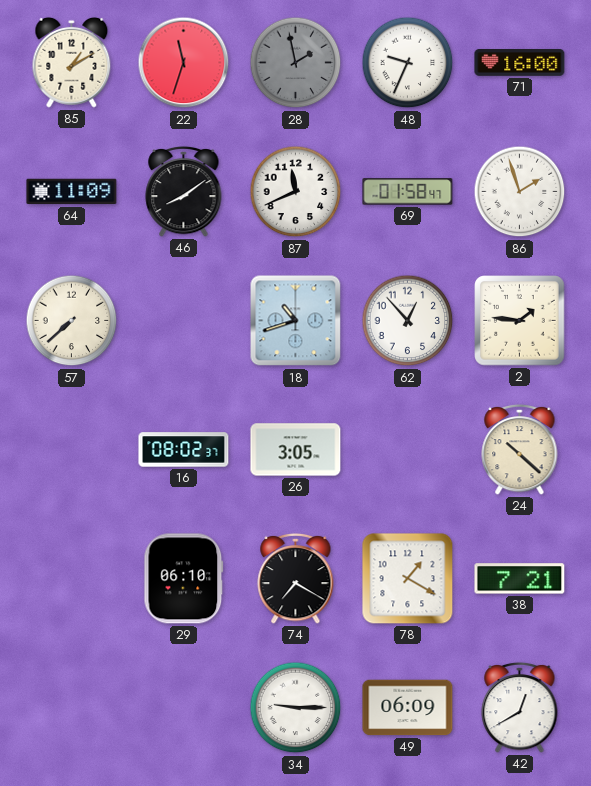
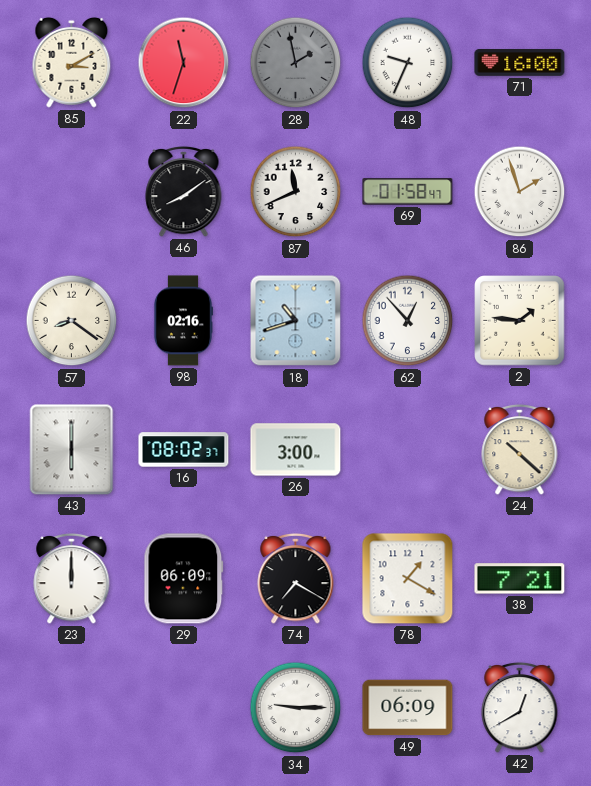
85: 1:10 -> 3:10
64: 11:09 -> none
57: 7:38 -> 8:21
98: none -> 02:16
43: none -> 6:00
26: 3:05 -> 3:00
23: none -> 12:00
29: 06:10 -> 06:09
